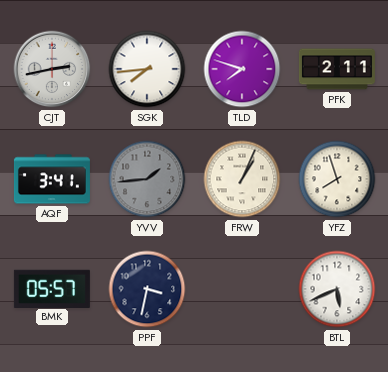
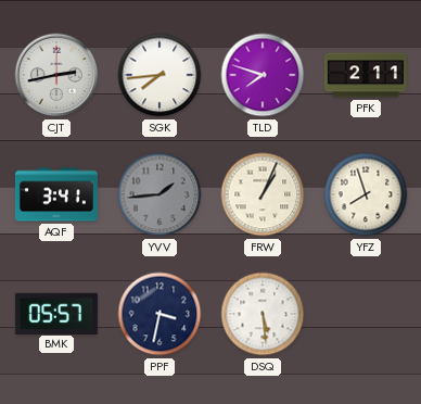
DSQ: none -> 5:29
BTL: 5:41 -> none
